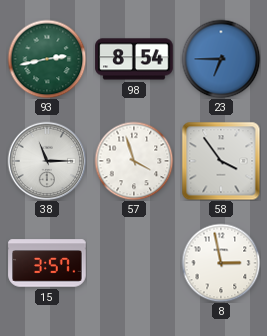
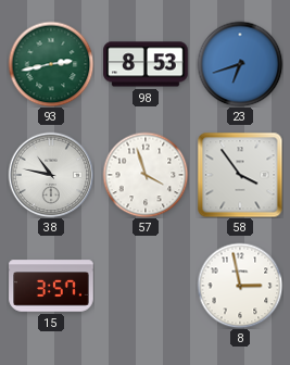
98: 8:54 -> 8:53
23: 6:45 -> 6:42
38: 11:15 -> 10:47
